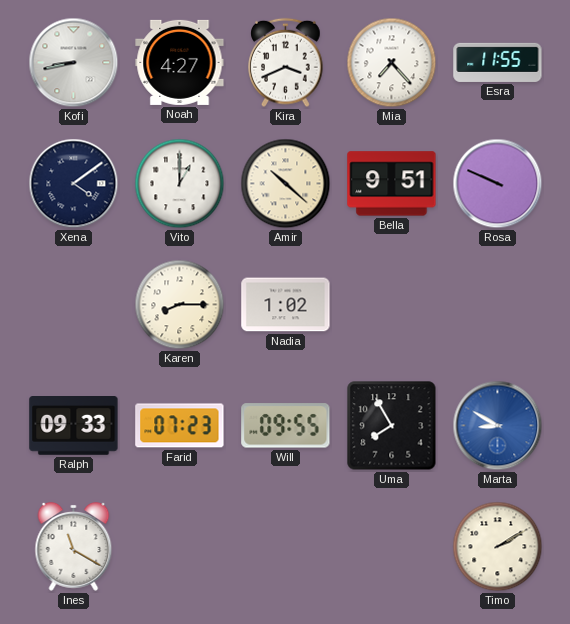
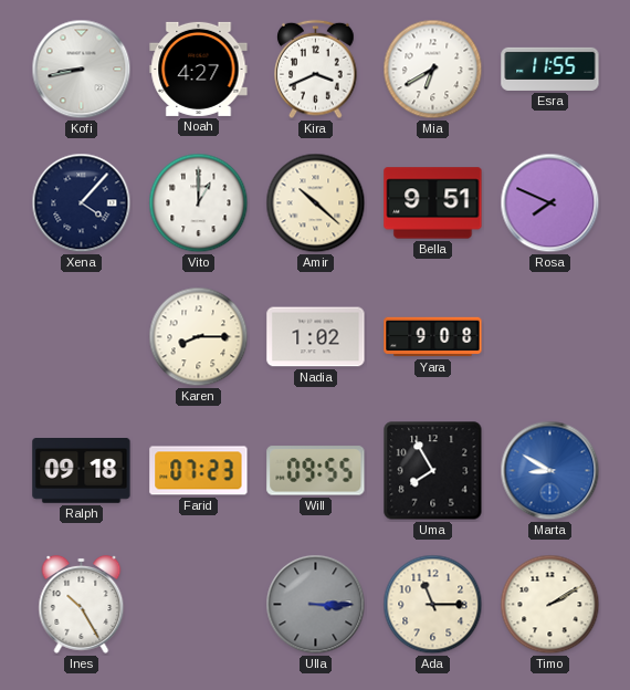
Mia: 7:23 -> 6:40
Xena: 4:09 -> 4:07
Rosa: 9:49 -> 7:49
Yara: none -> 9:08
Ralph: 09:33 -> 09:18
Ines: 11:20 -> 10:25
Ulla: none -> 3:15
Ada: none -> 11:15
